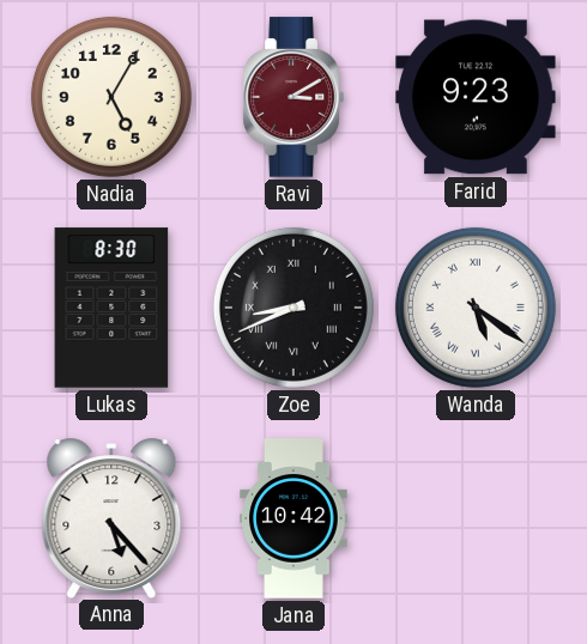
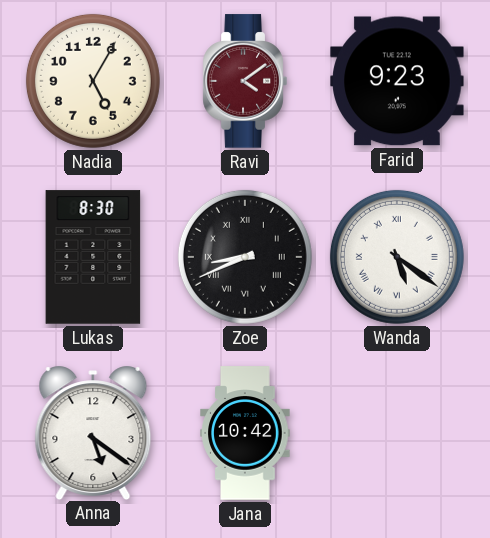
Ravi: 3:10 -> 4:09
Anna: 5:23 -> 5:21
